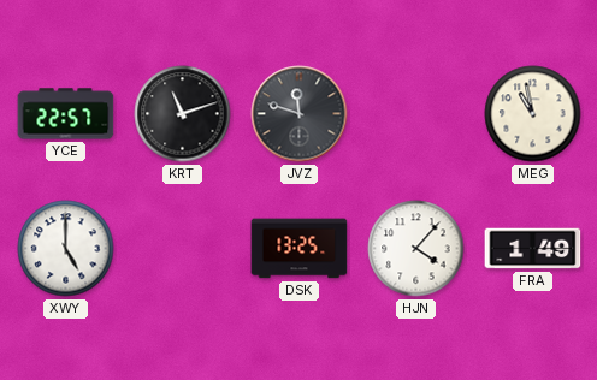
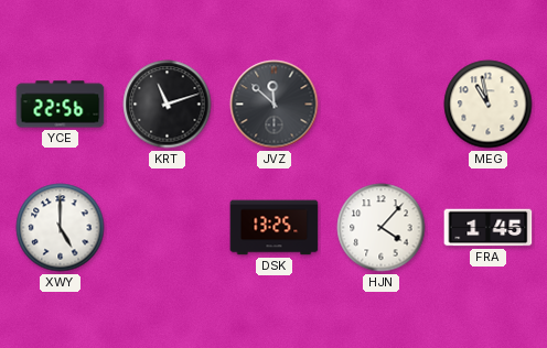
YCE: 22:57 -> 22:56
JVZ: 11:48 -> 11:52
FRA: 1:49 -> 1:45
